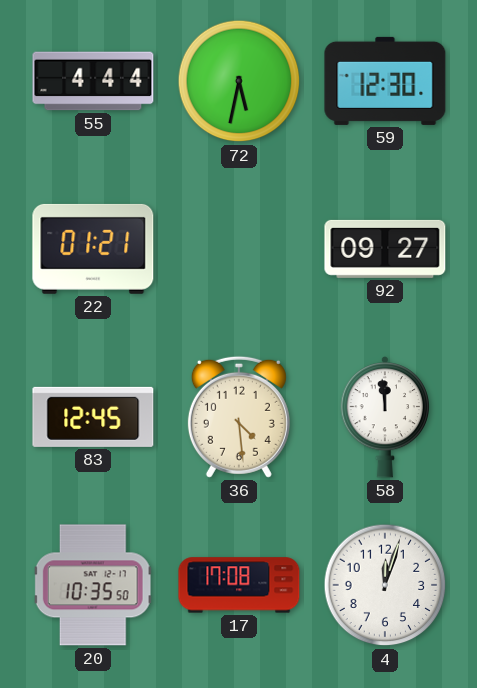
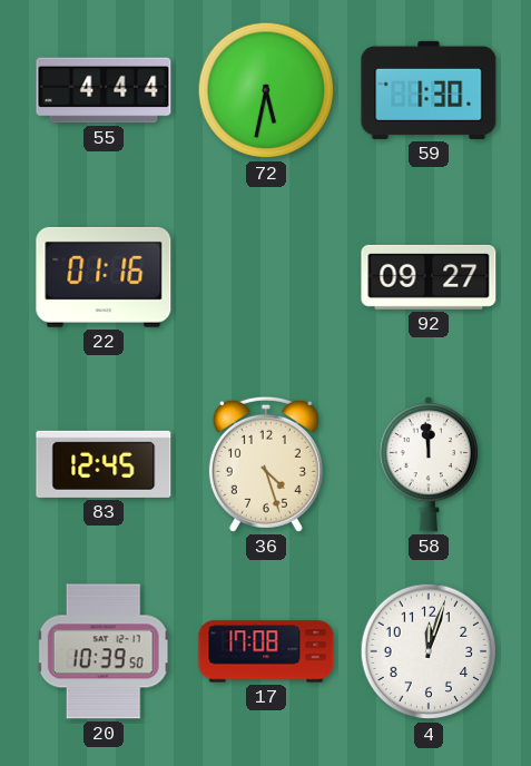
59: 12:30 -> 1:30
22: 01:21 -> 01:16
36: 4:29 -> 4:27
20: 10:35 -> 10:39
